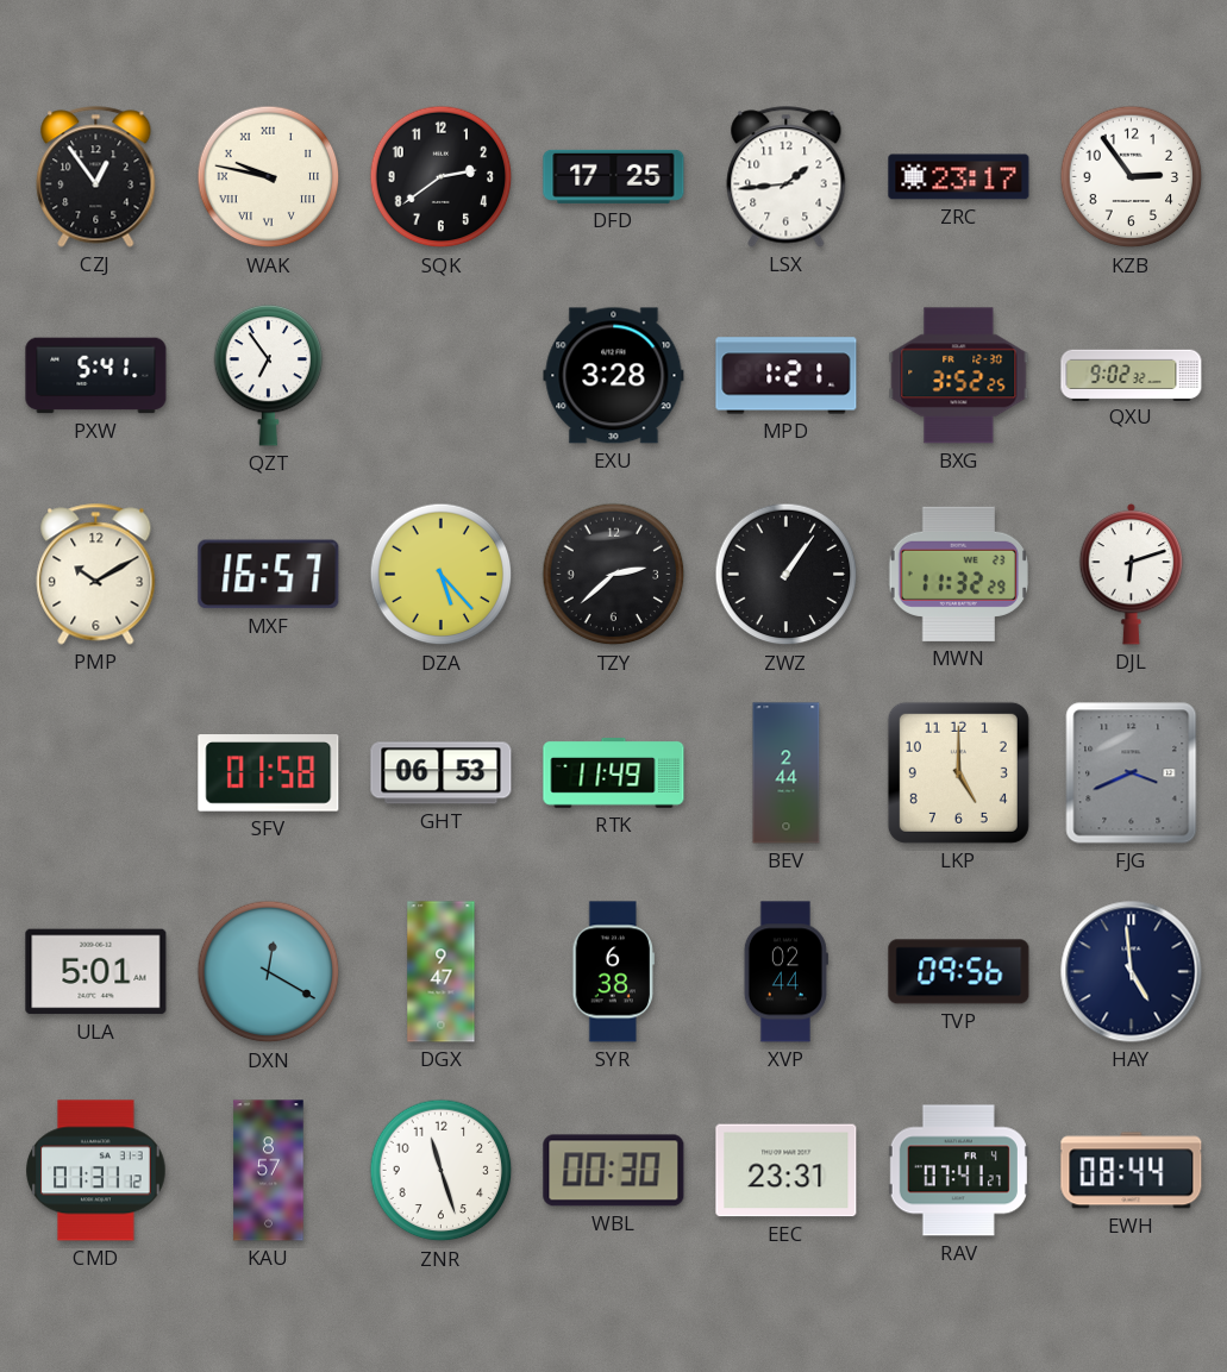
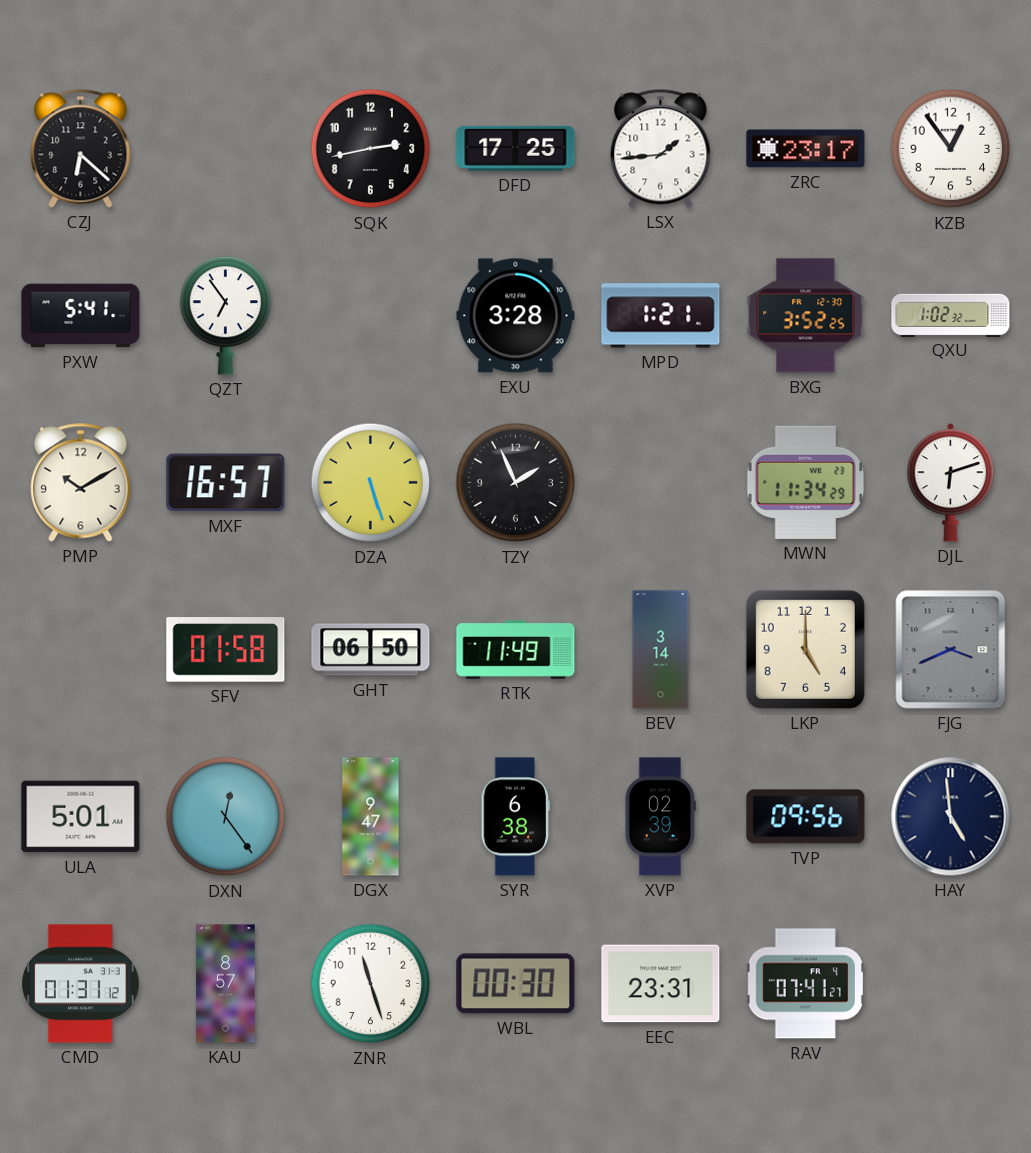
CZJ: 12:54 -> 6:22
WAK: 9:47 -> none
SQK: 2:39 -> 2:43
KZB: 2:54 -> 12:54
QXU: 9:02 -> 1:02
DZA: 5:23 -> 5:27
TZY: 2:38 -> 1:56
ZWZ: 1:06 -> none
MWN: 11:32 -> 11:34
GHT: 06:53 -> 06:50
BEV: 2:44 -> 3:14
DXN: 12:20 -> 12:24
XVP: 02:44 -> 02:39
EWH: 08:44 -> none
